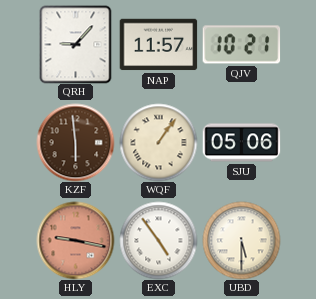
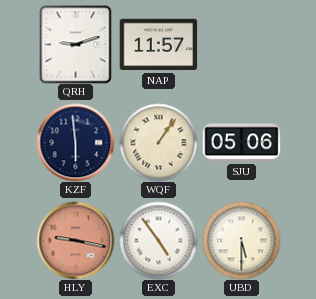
QRH: 9:07 -> 9:12
QJV: 10:21 -> none
KZF dial: brown -> navy
